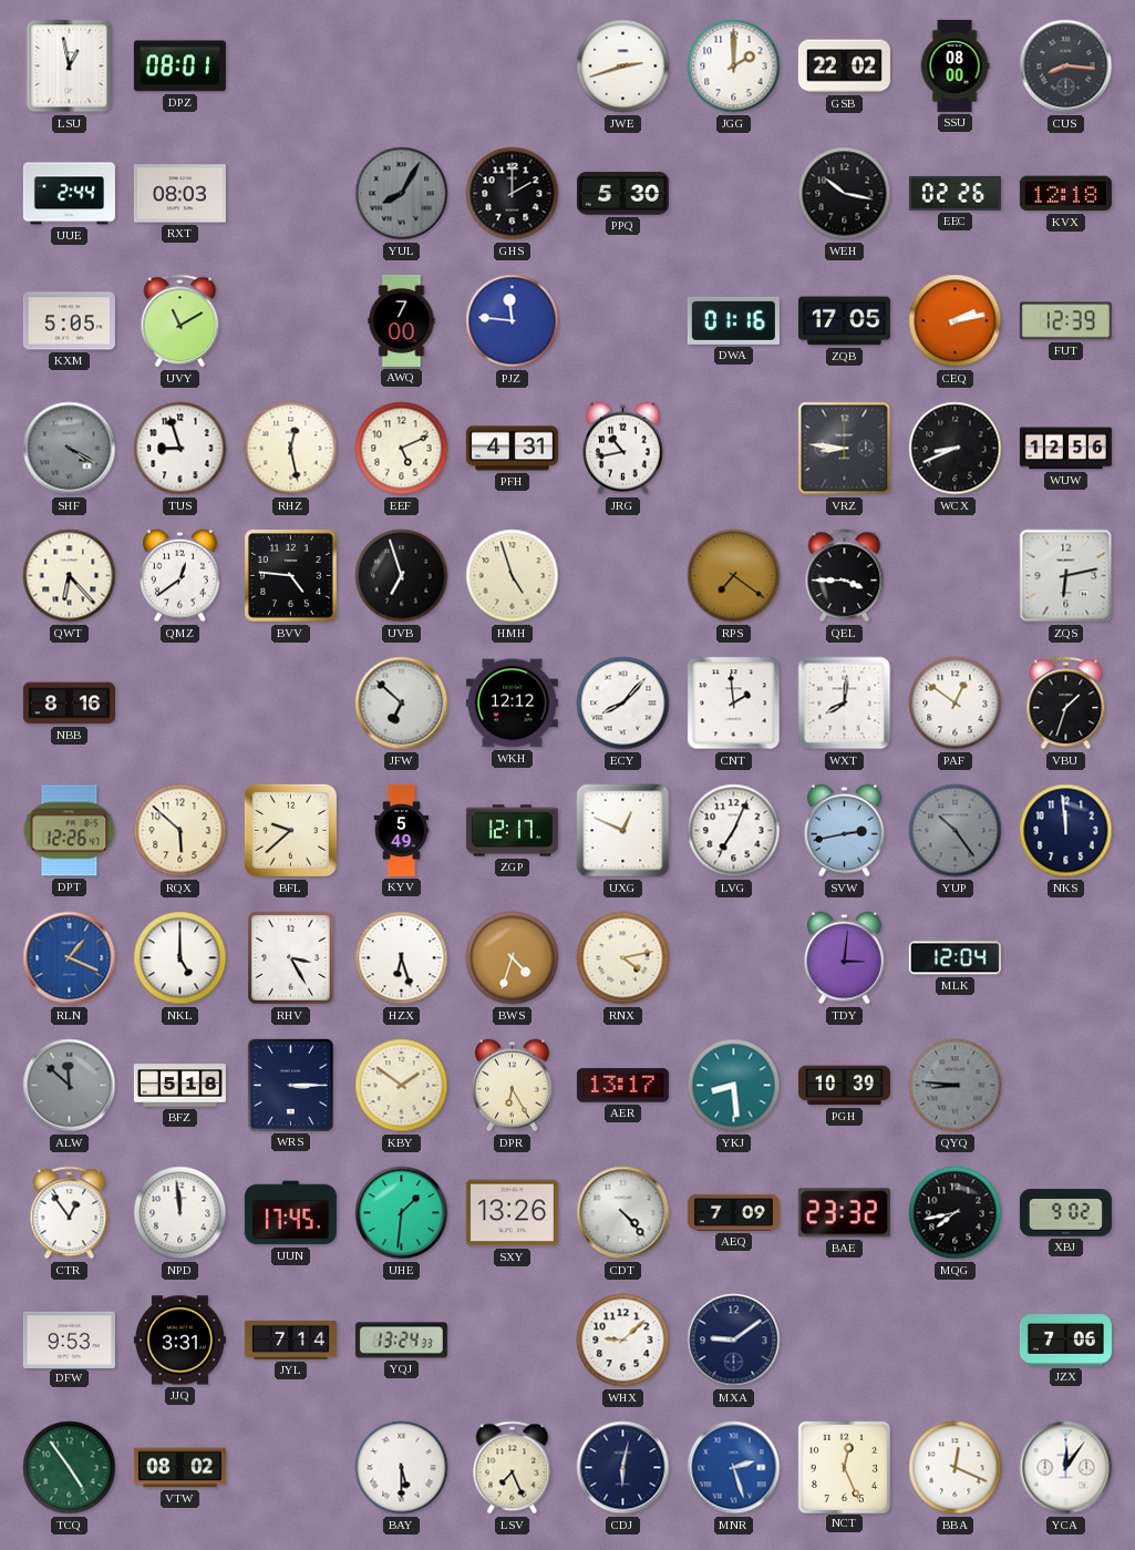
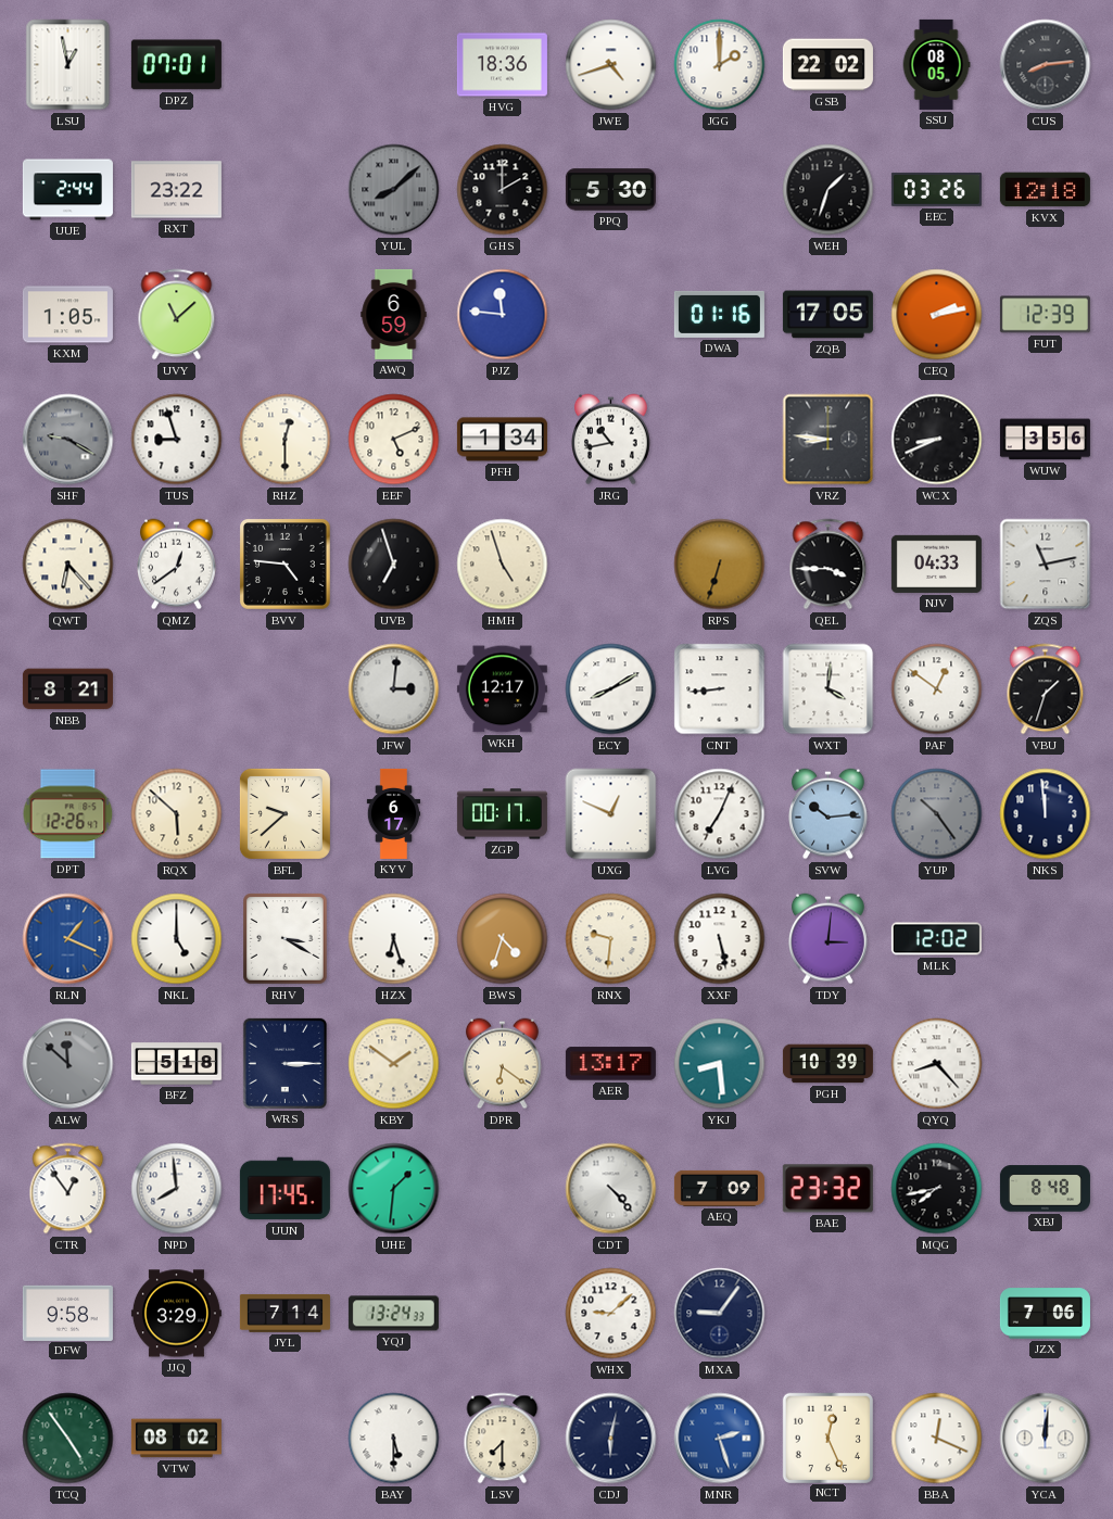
DPZ: 08:01 -> 07:01
HVG: none -> 18:36
JWE: 2:42 -> 4:42
SSU: 08:00 -> 08:05
CUS: 8:16 -> 8:14
RXT: 08:03 -> 23:22
YUL: 8:05 -> 8:08
WEH: 10:17 -> 1:33
EEC: 02:26 -> 03:26
KXM: 5:05 -> 1:05
UVY: 11:10 -> 11:08
AWQ: 7:00 -> 6:59
SHF: 4:20 -> 9:20
RHZ: 12:28 -> 12:30
PFH: 4:31 -> 1:34
WUW: 12:56 -> 3:56
RPS: 7:21 -> 6:33
NJV: none -> 04:33
ZQS: 6:13 -> 11:13
NBB: 8:16 -> 8:21
JFW: 6:52 -> 3:01
WKH: 12:12 -> 12:17
ECY: 8:07 -> 8:10
CNT: 1:59 -> 8:44
WXT: 8:01 -> 4:01
KYV: 5:49 -> 6:17
ZGP: 12:17 -> 00:17
SVW: 2:43 -> 10:14
RHV: 3:25 -> 3:20
RNX: 4:13 -> 9:31
XXF: none -> 5:28
MLK: 12:04 -> 12:02
DPR: 6:25 -> 6:21
QYQ: 8:46 -> 8:23
QYQ dial: grey -> white
NPD: 11:59 -> 7:59
SXY: 13:26 -> none
XBJ: 9:02 -> 8:48
DFW: 9:53 -> 9:58
JJQ: 3:31 -> 3:29
MXA: 9:09 -> 9:06
LSV: 7:26 -> 7:30
YCA: 12:06 -> 12:01
